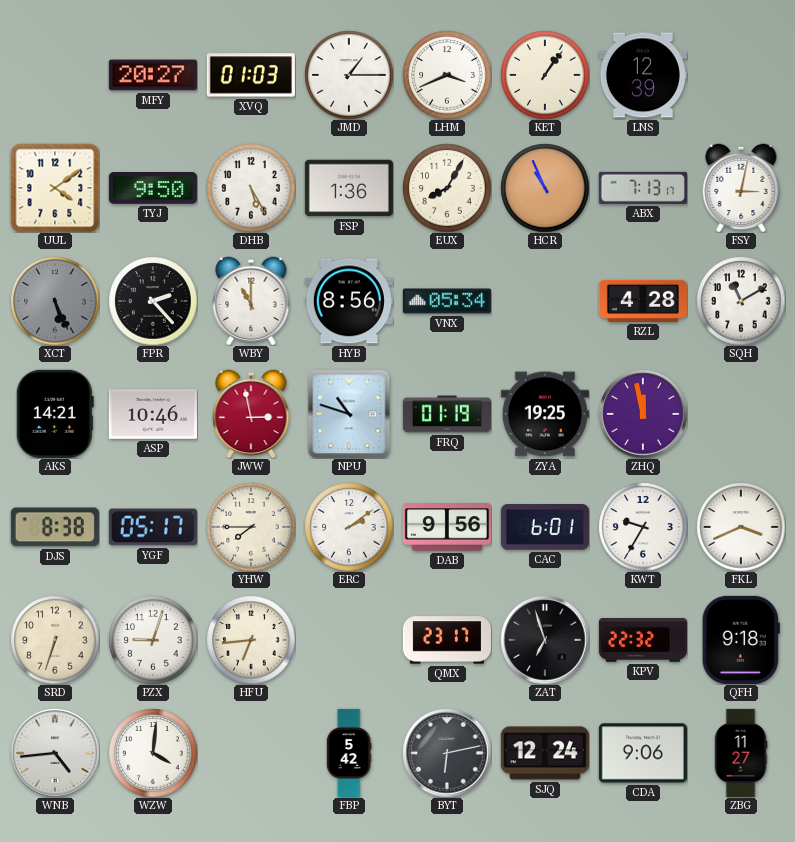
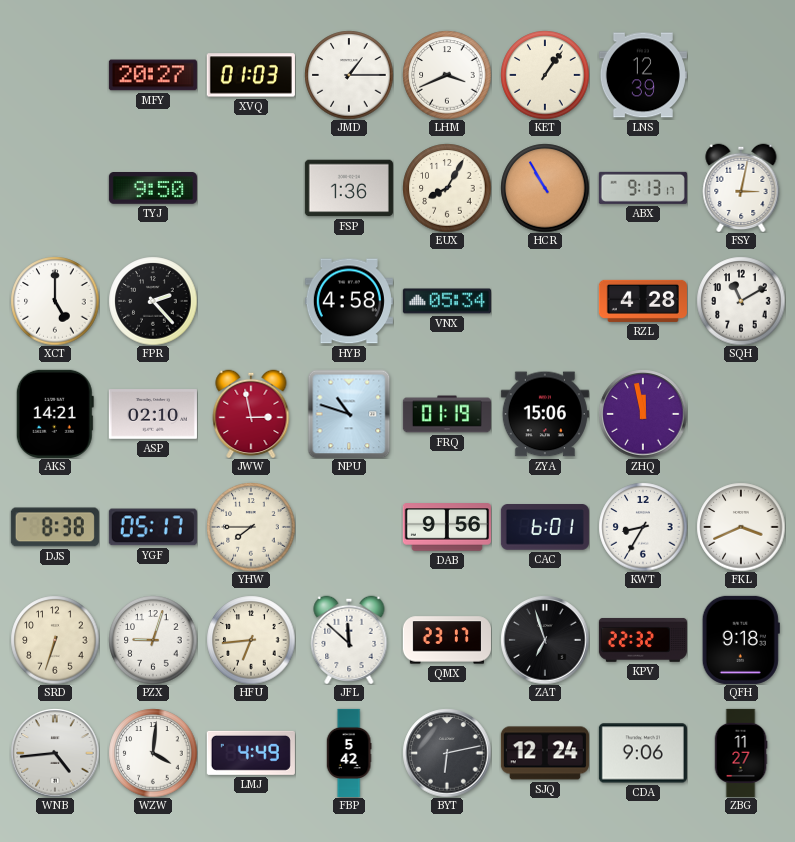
UUL: 4:09 -> none
DHB: 5:25 -> none
HCR: 10:56 -> 10:55
ABX: 7:13 -> 9:13
XCT: 5:26 -> 5:00
XCT dial: grey -> white
WBY: 11:00 -> none
HYB: 8:56 -> 4:58
ASP: 10:46 -> 02:10
ZYA: 19:25 -> 15:06
ERC: 2:09 -> none
KWT: 9:35 -> 8:35
JFL: none -> 11:52
LMJ: none -> 4:49
